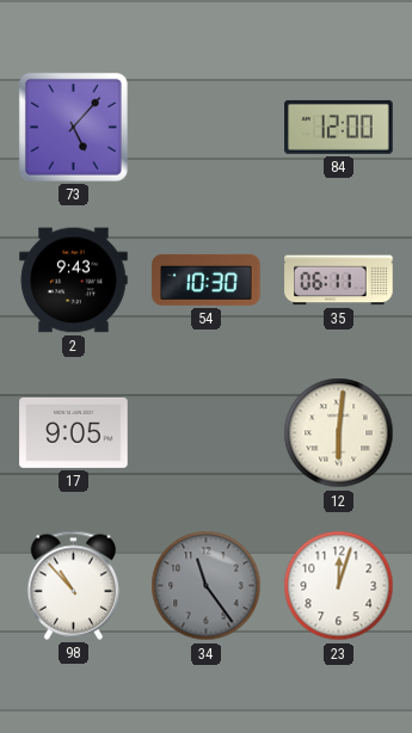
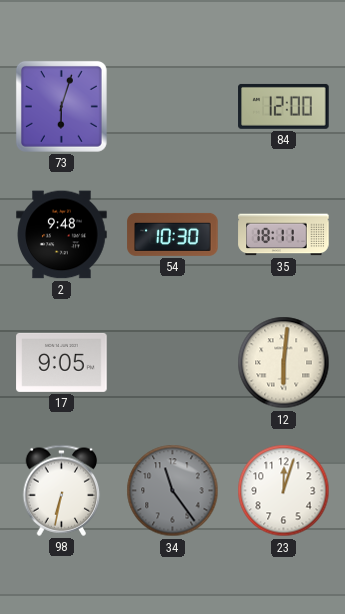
73: 5:07 -> 6:03
2: 9:43 -> 9:48
35: 06:11 -> 18:11
98: 10:53 -> 6:32
